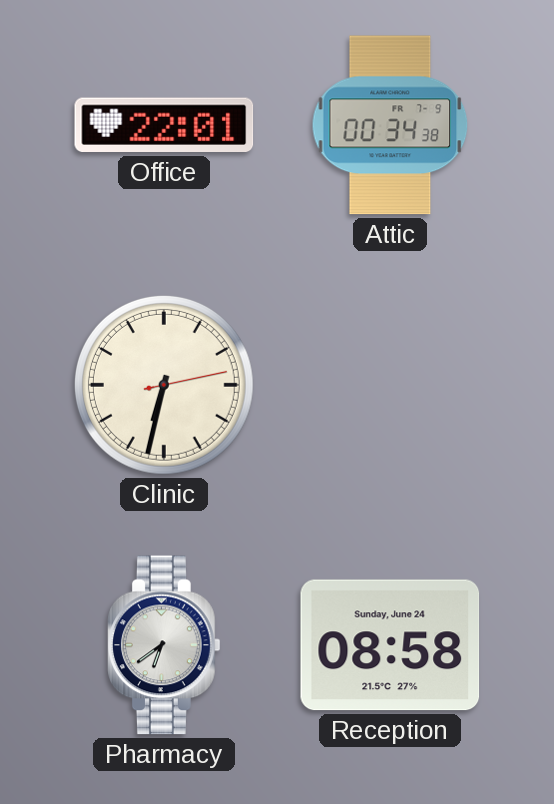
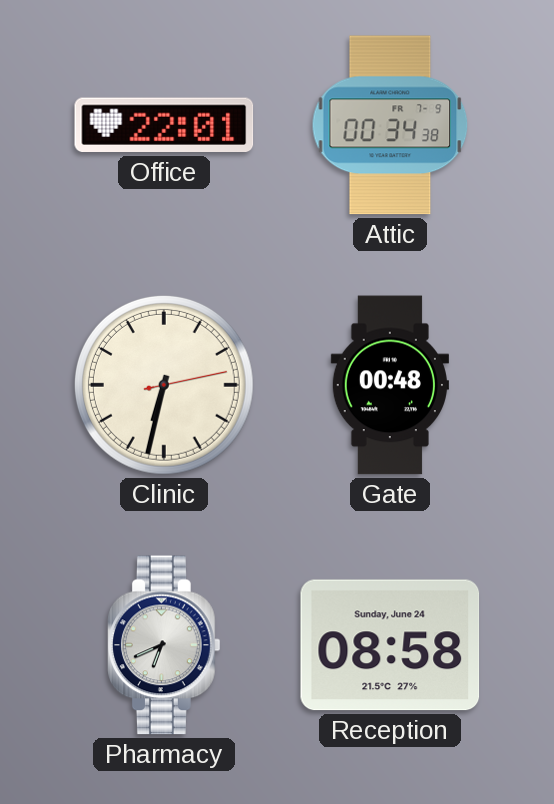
Gate: none -> 00:48
Pharmacy: 6:39 -> 6:41
